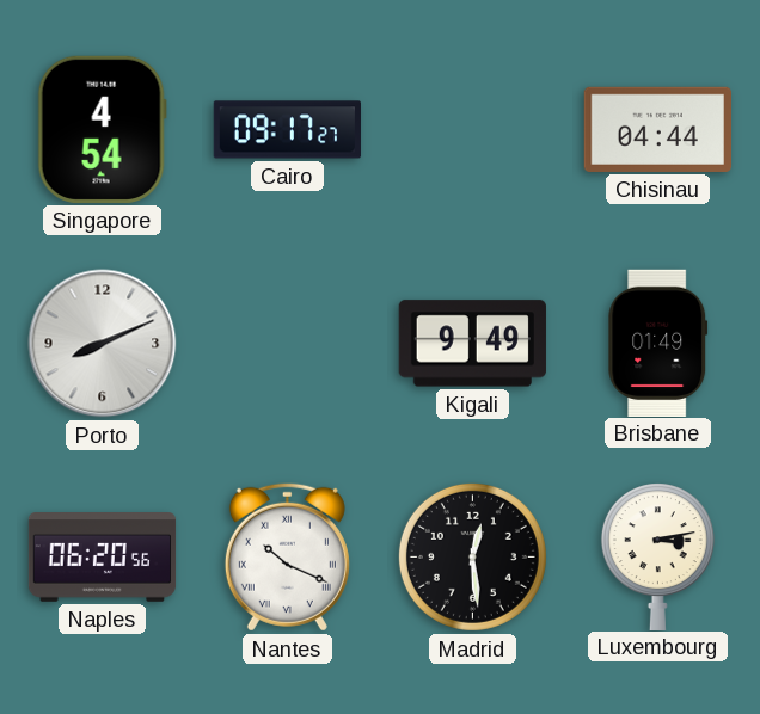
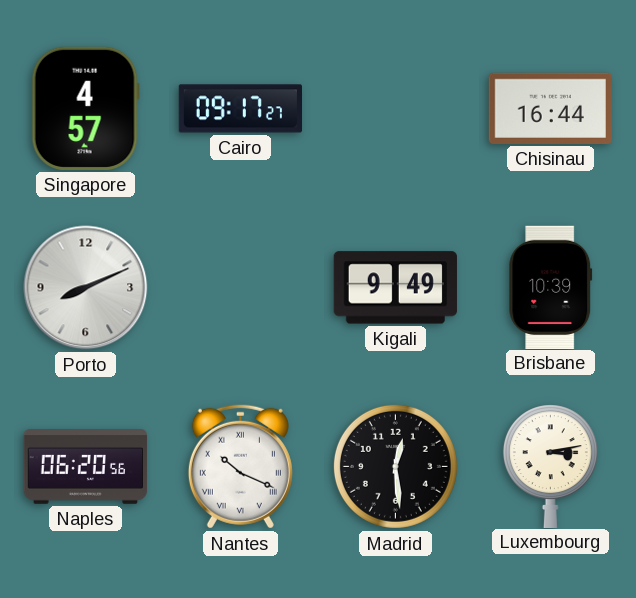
Singapore: 4:54 -> 4:57
Chisinau: 04:44 -> 16:44
Brisbane: 01:49 -> 10:39
